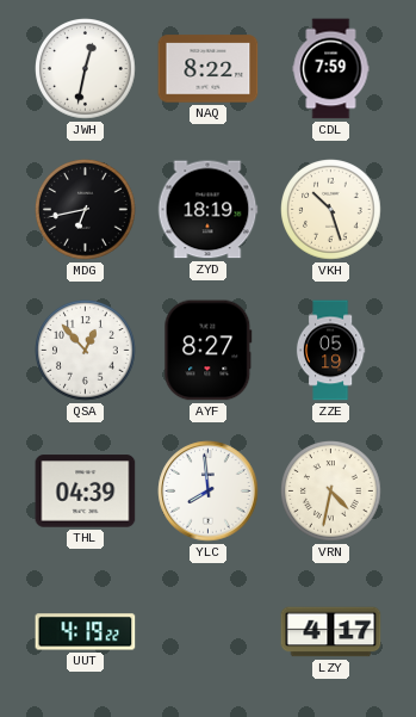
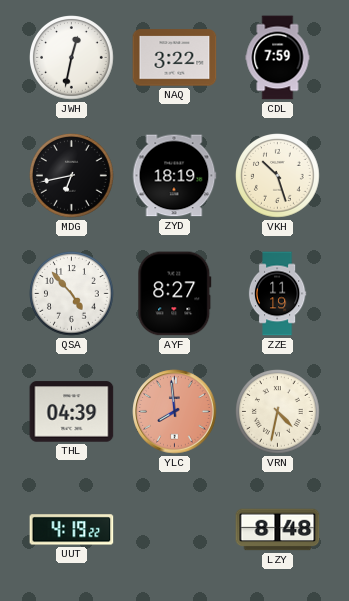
NAQ: 8:22 -> 3:22
QSA: 12:53 -> 4:53
ZZE: 05:19 -> 11:19
YLC dial: white -> salmon
LZY: 4:17 -> 8:48
